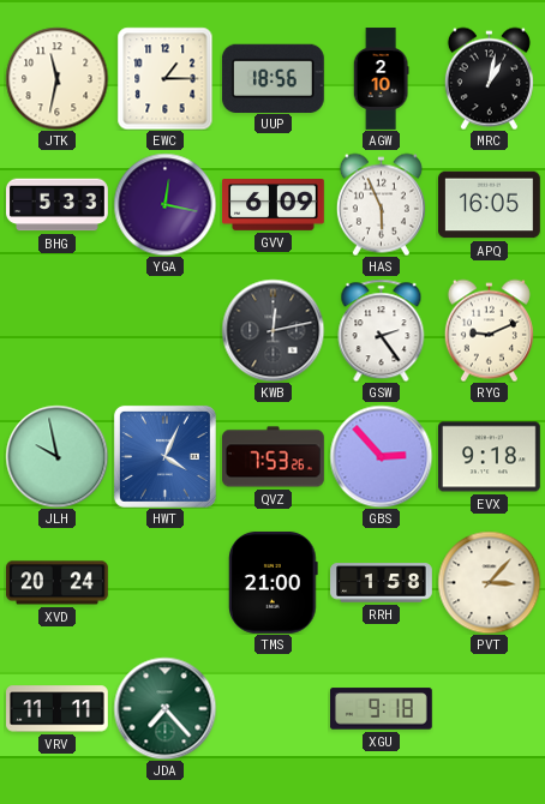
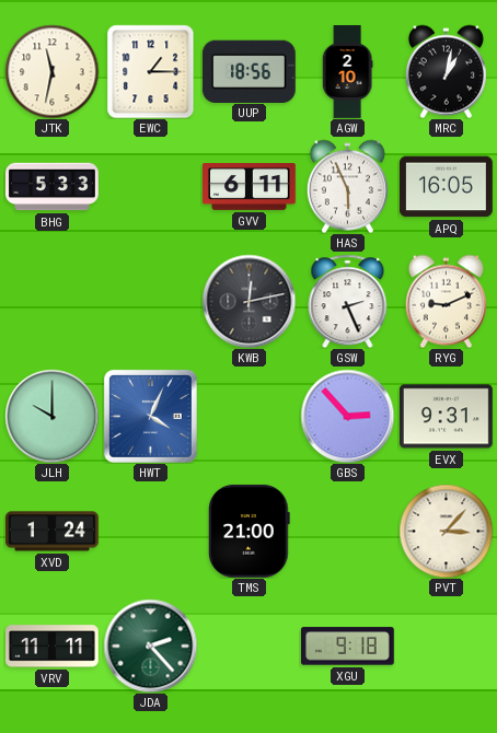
YGA: 12:17 -> none
GVV: 6:09 -> 6:11
GSW: 2:24 -> 2:26
JLH: 9:58 -> 10:00
QVZ: 7:53 -> none
EVX: 9:18 -> 9:31
XVD: 20:24 -> 1:24
RRH: 1:58 -> none
JDA: 7:23 -> 2:23
